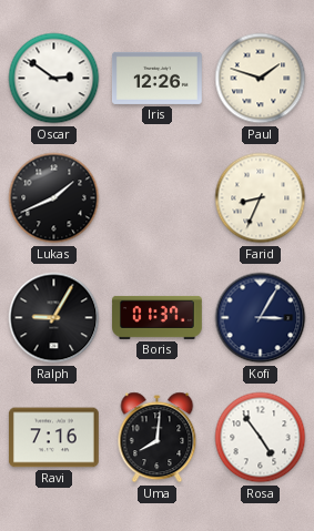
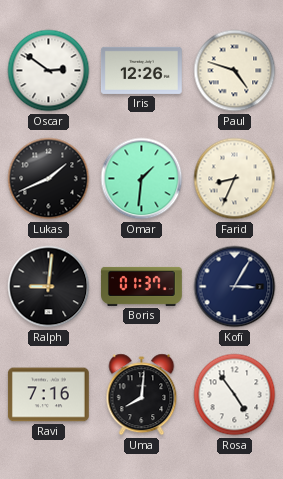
Paul: 1:48 -> 4:48
Omar: none -> 1:31
Ralph: 9:05 -> 9:01
